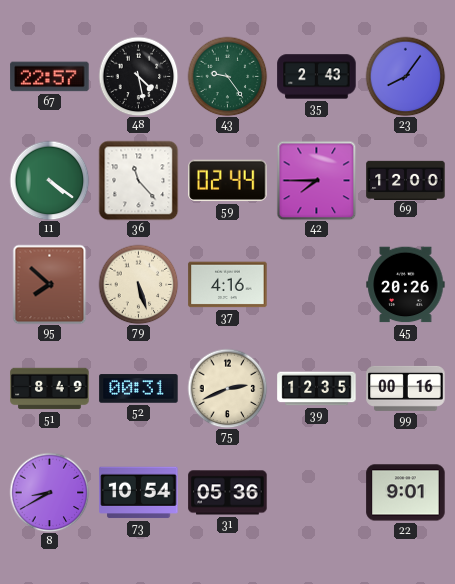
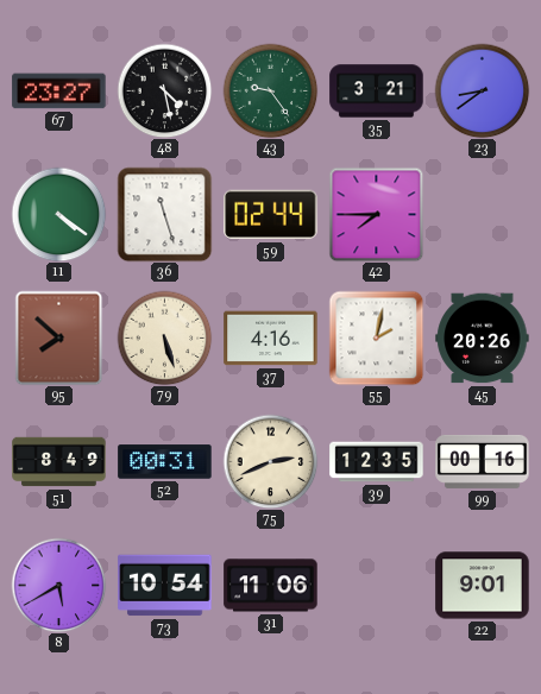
67: 22:57 -> 23:27
35: 2:43 -> 3:21
23: 8:06 -> 8:39
36: 11:23 -> 11:27
69: 12:00 -> none
55: none -> 2:02
8: 8:40 -> 5:40
31: 05:36 -> 11:06
